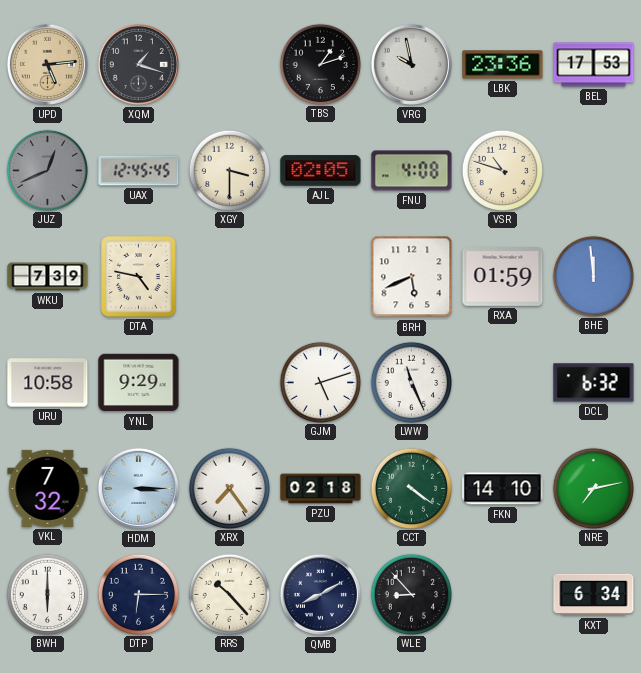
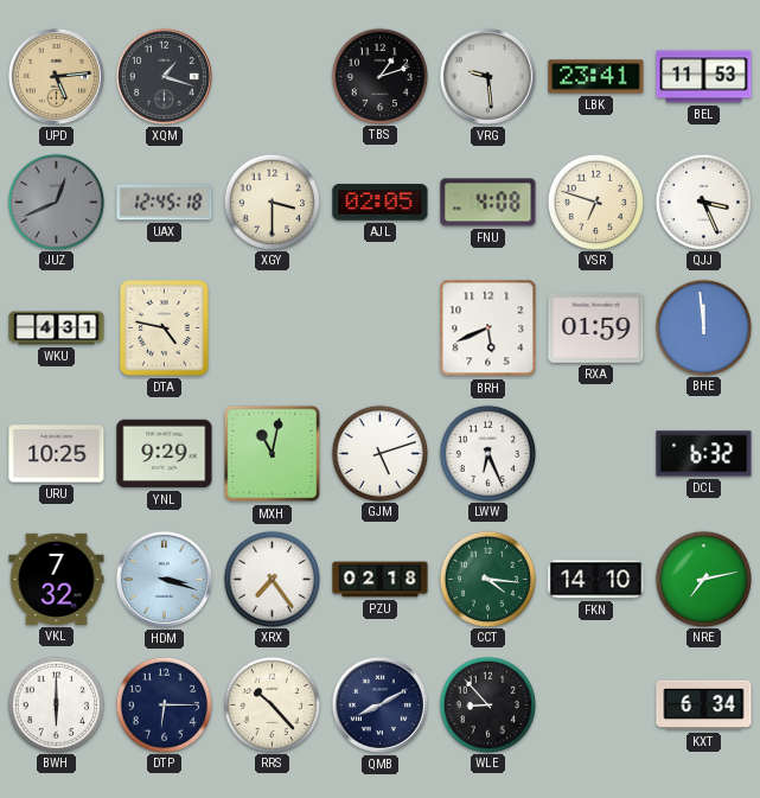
VRG: 9:58 -> 9:29
LBK: 23:36 -> 23:41
BEL: 17:53 -> 11:53
UAX: 12:45:45 -> 12:45:18
VSR: 10:48 -> 6:48
QJJ: none -> 3:26
WKU: 7:39 -> 4:31
URU: 10:58 -> 10:25
MXH: none -> 11:02
LWW: 11:26 -> 6:26
HDM: 3:15 -> 3:18
CCT: 4:21 -> 4:16
